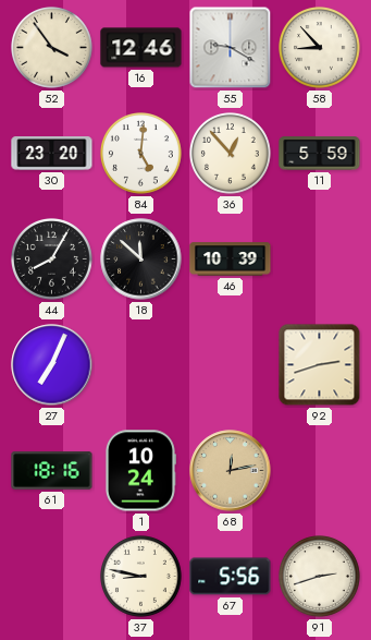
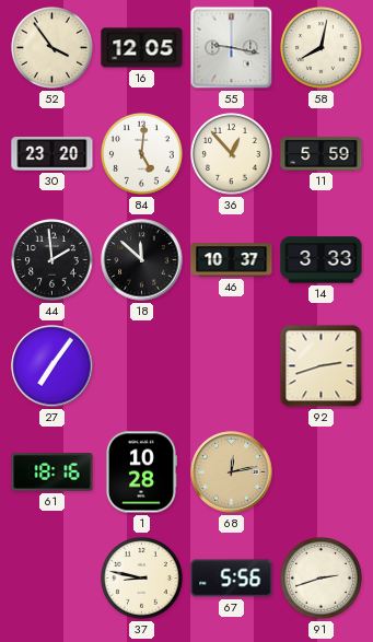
16: 12:46 -> 12:05
55: 9:20 -> 9:17
58: 8:53 -> 8:02
44: 8:05 -> 1:59
46: 10:39 -> 10:37
14: none -> 3:33
27: 7:04 -> 7:06
1: 10:24 -> 10:28
